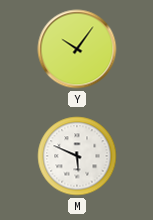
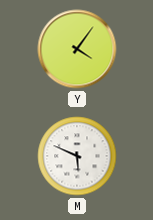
Y: 10:06 -> 4:06
